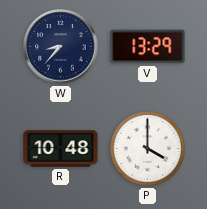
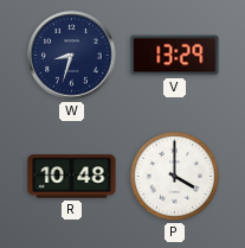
W: 8:37 -> 8:33
